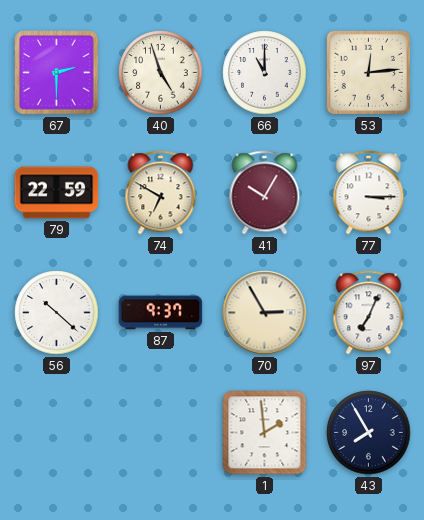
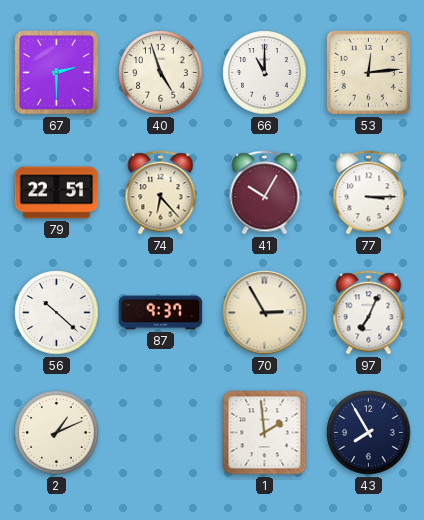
79: 22:59 -> 22:51
74: 6:50 -> 6:23
2: none -> 1:11
